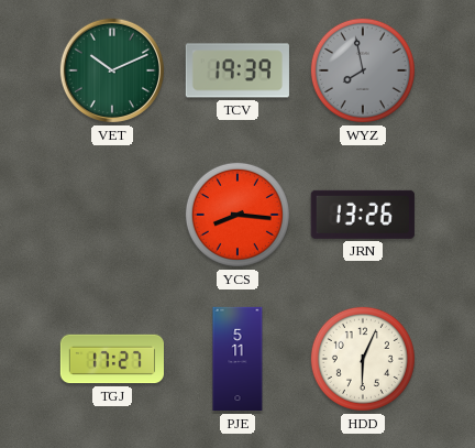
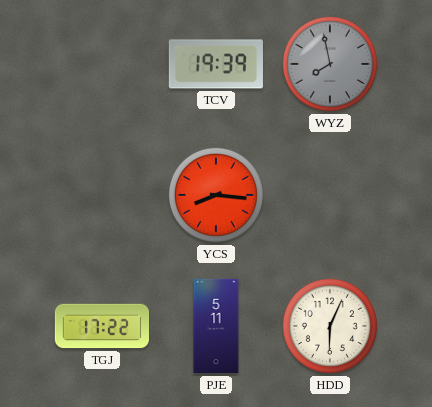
VET: 10:11 -> none
JRN: 13:26 -> none
TGJ: 17:27 -> 17:22
